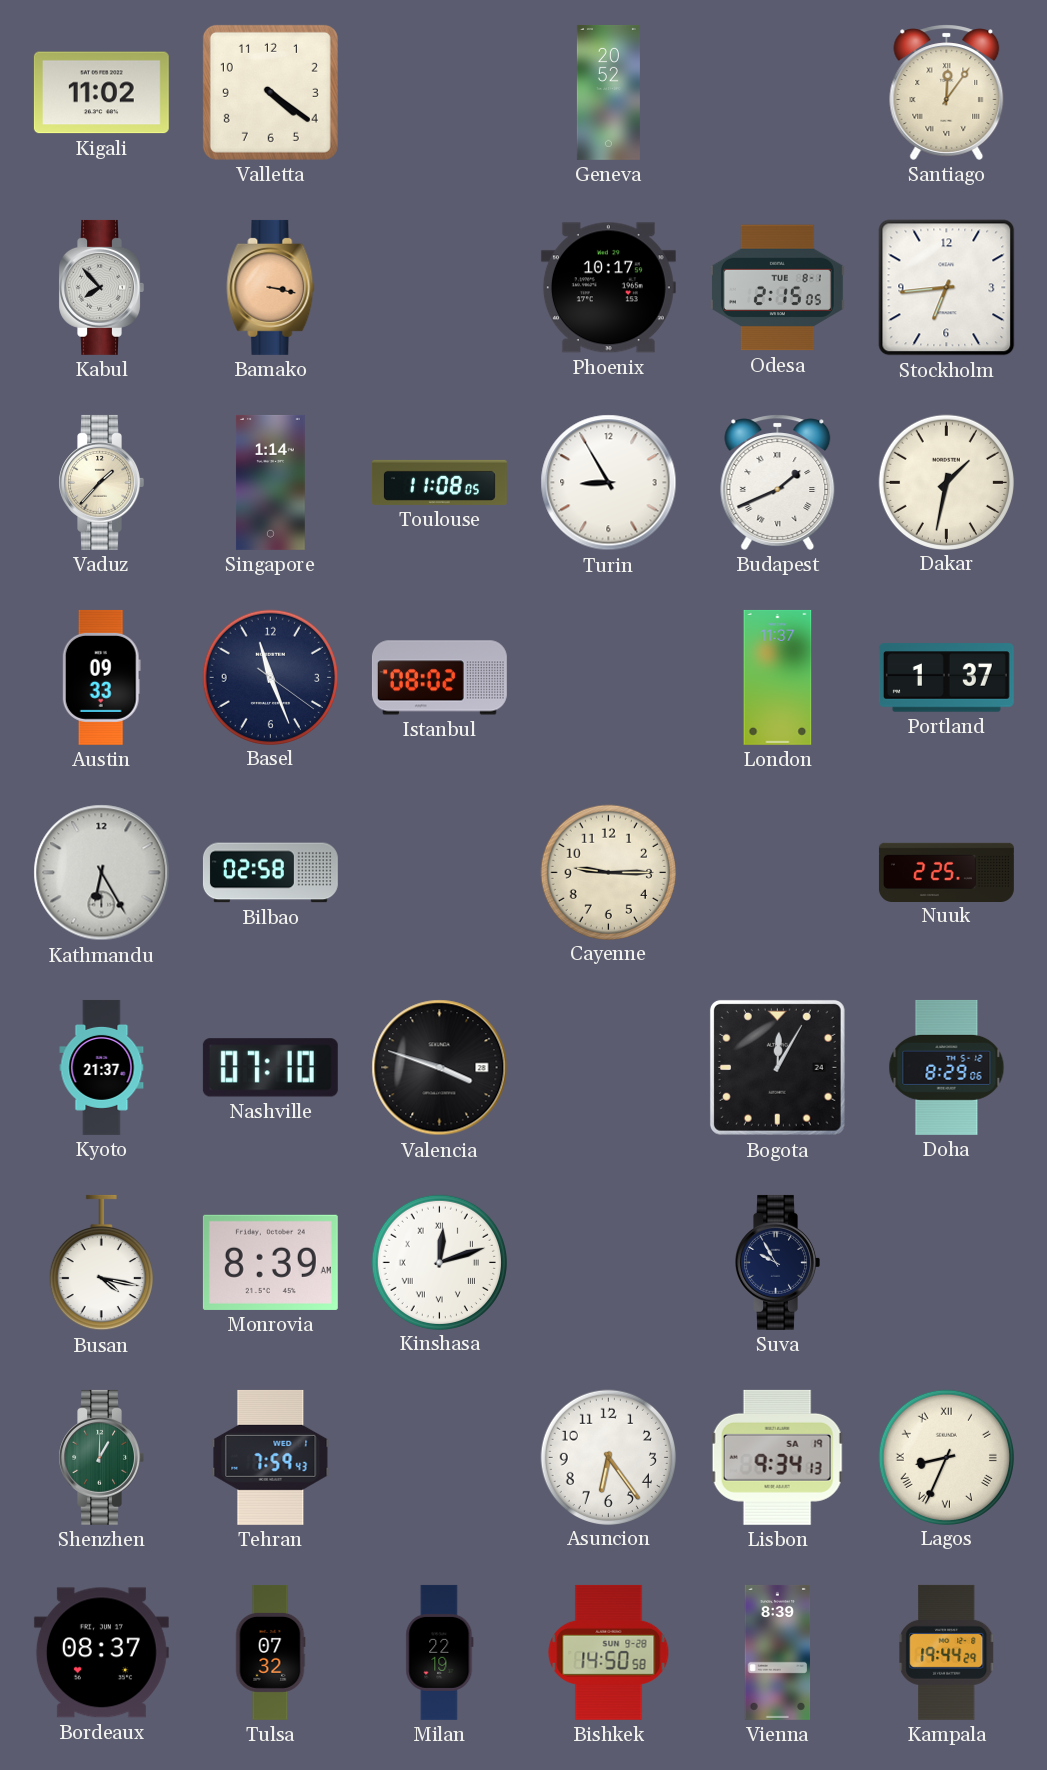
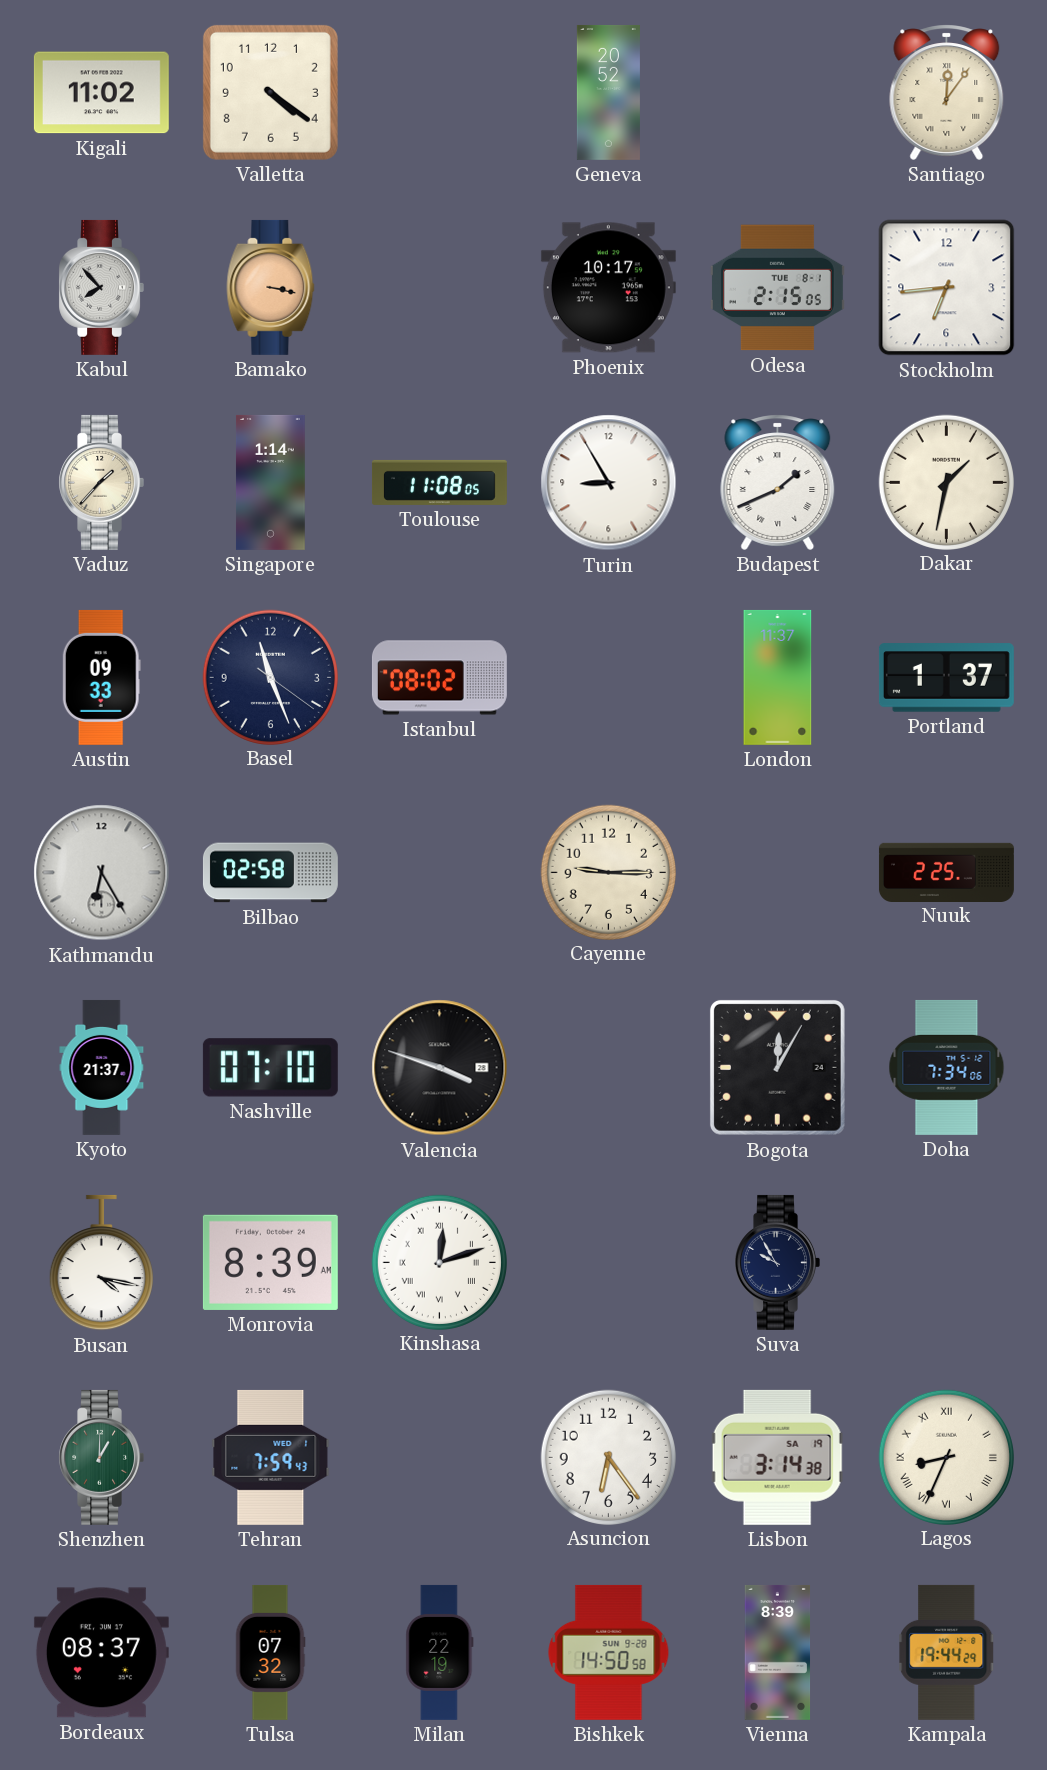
Doha: 8:29 -> 7:34
Lisbon: 9:34 -> 3:14
